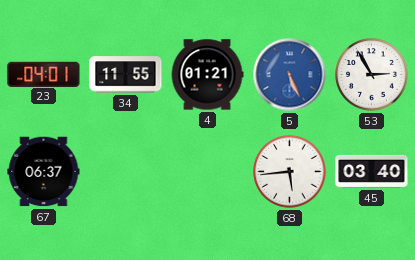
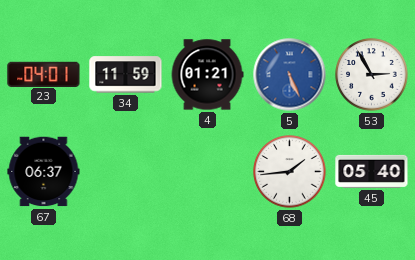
34: 11:55 -> 11:59
68: 5:44 -> 1:44
45: 03:40 -> 05:40
